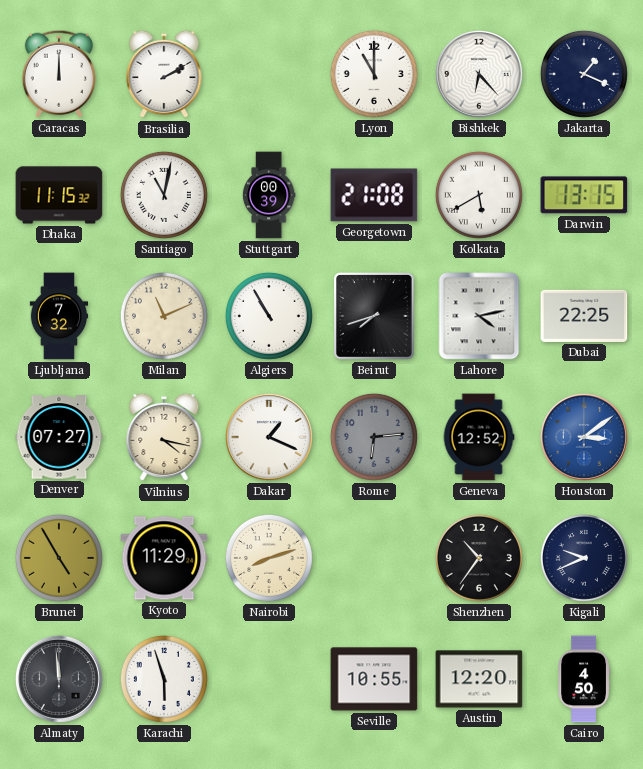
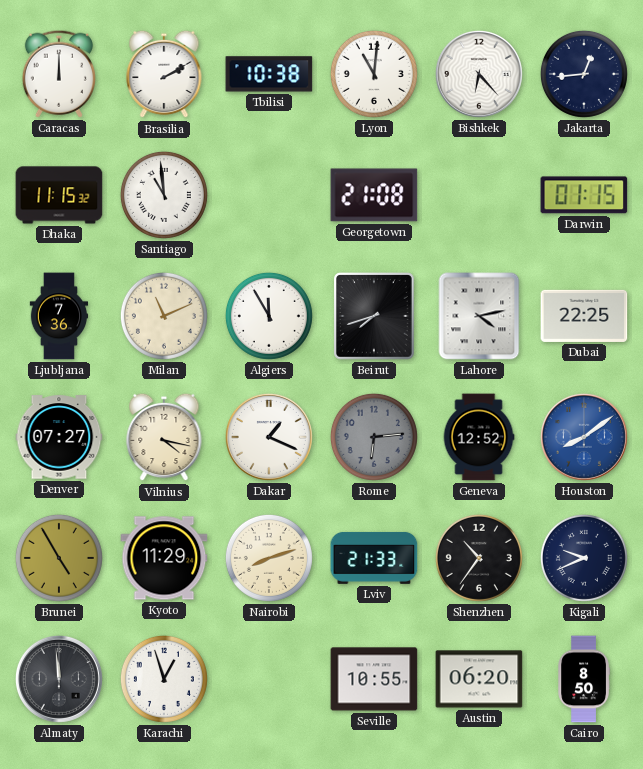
Tbilisi: none -> 10:38
Lyon: 11:00 -> 11:01
Jakarta: 1:19 -> 12:44
Santiago: 11:02 -> 10:59
Stuttgart: 00:39 -> none
Kolkata: 5:40 -> none
Darwin: 13:15 -> 01:15
Ljubljana: 7:32 -> 7:36
Algiers: 10:55 -> 11:55
Houston: 3:09 -> 8:09
Lviv: none -> 21:33
Karachi: 5:57 -> 12:57
Austin: 12:20 -> 06:20
Cairo: 4:50 -> 8:50
